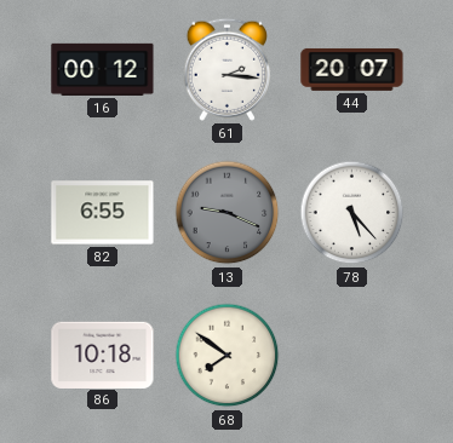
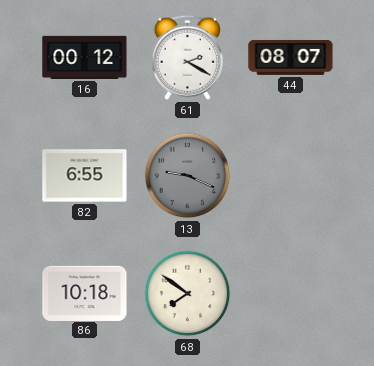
61: 2:16 -> 2:20
44: 20:07 -> 08:07
78: 5:23 -> none
